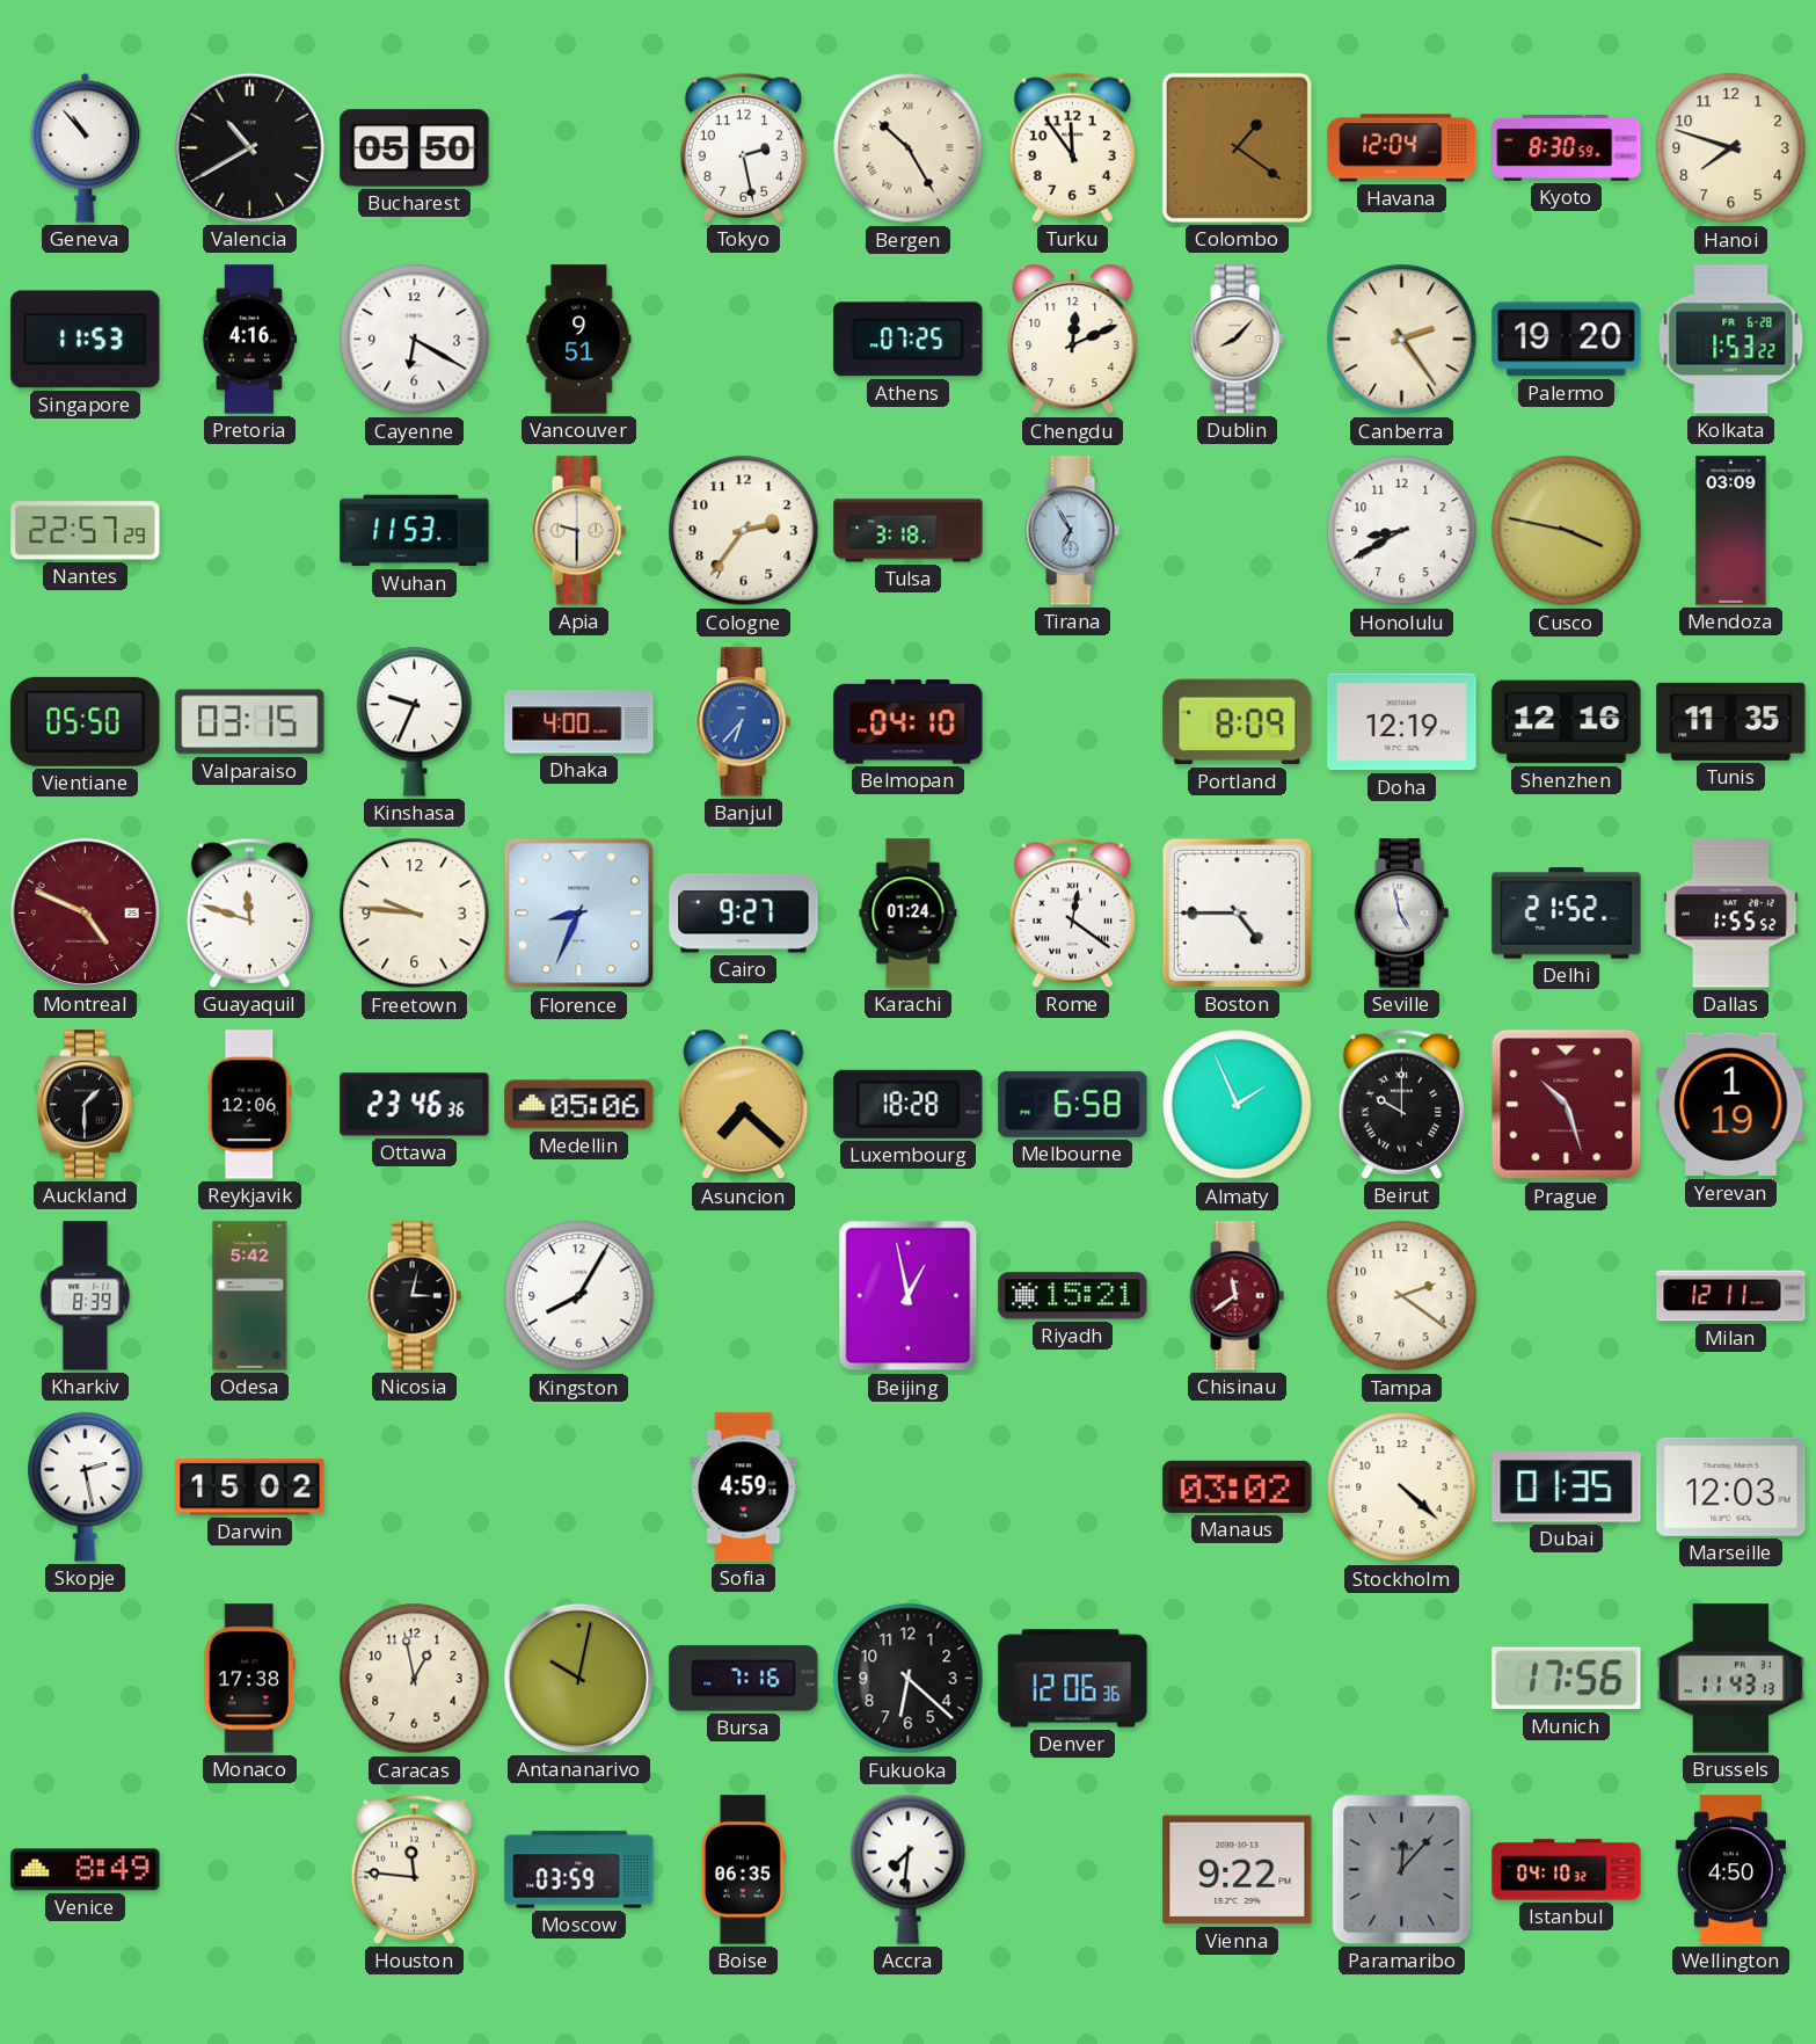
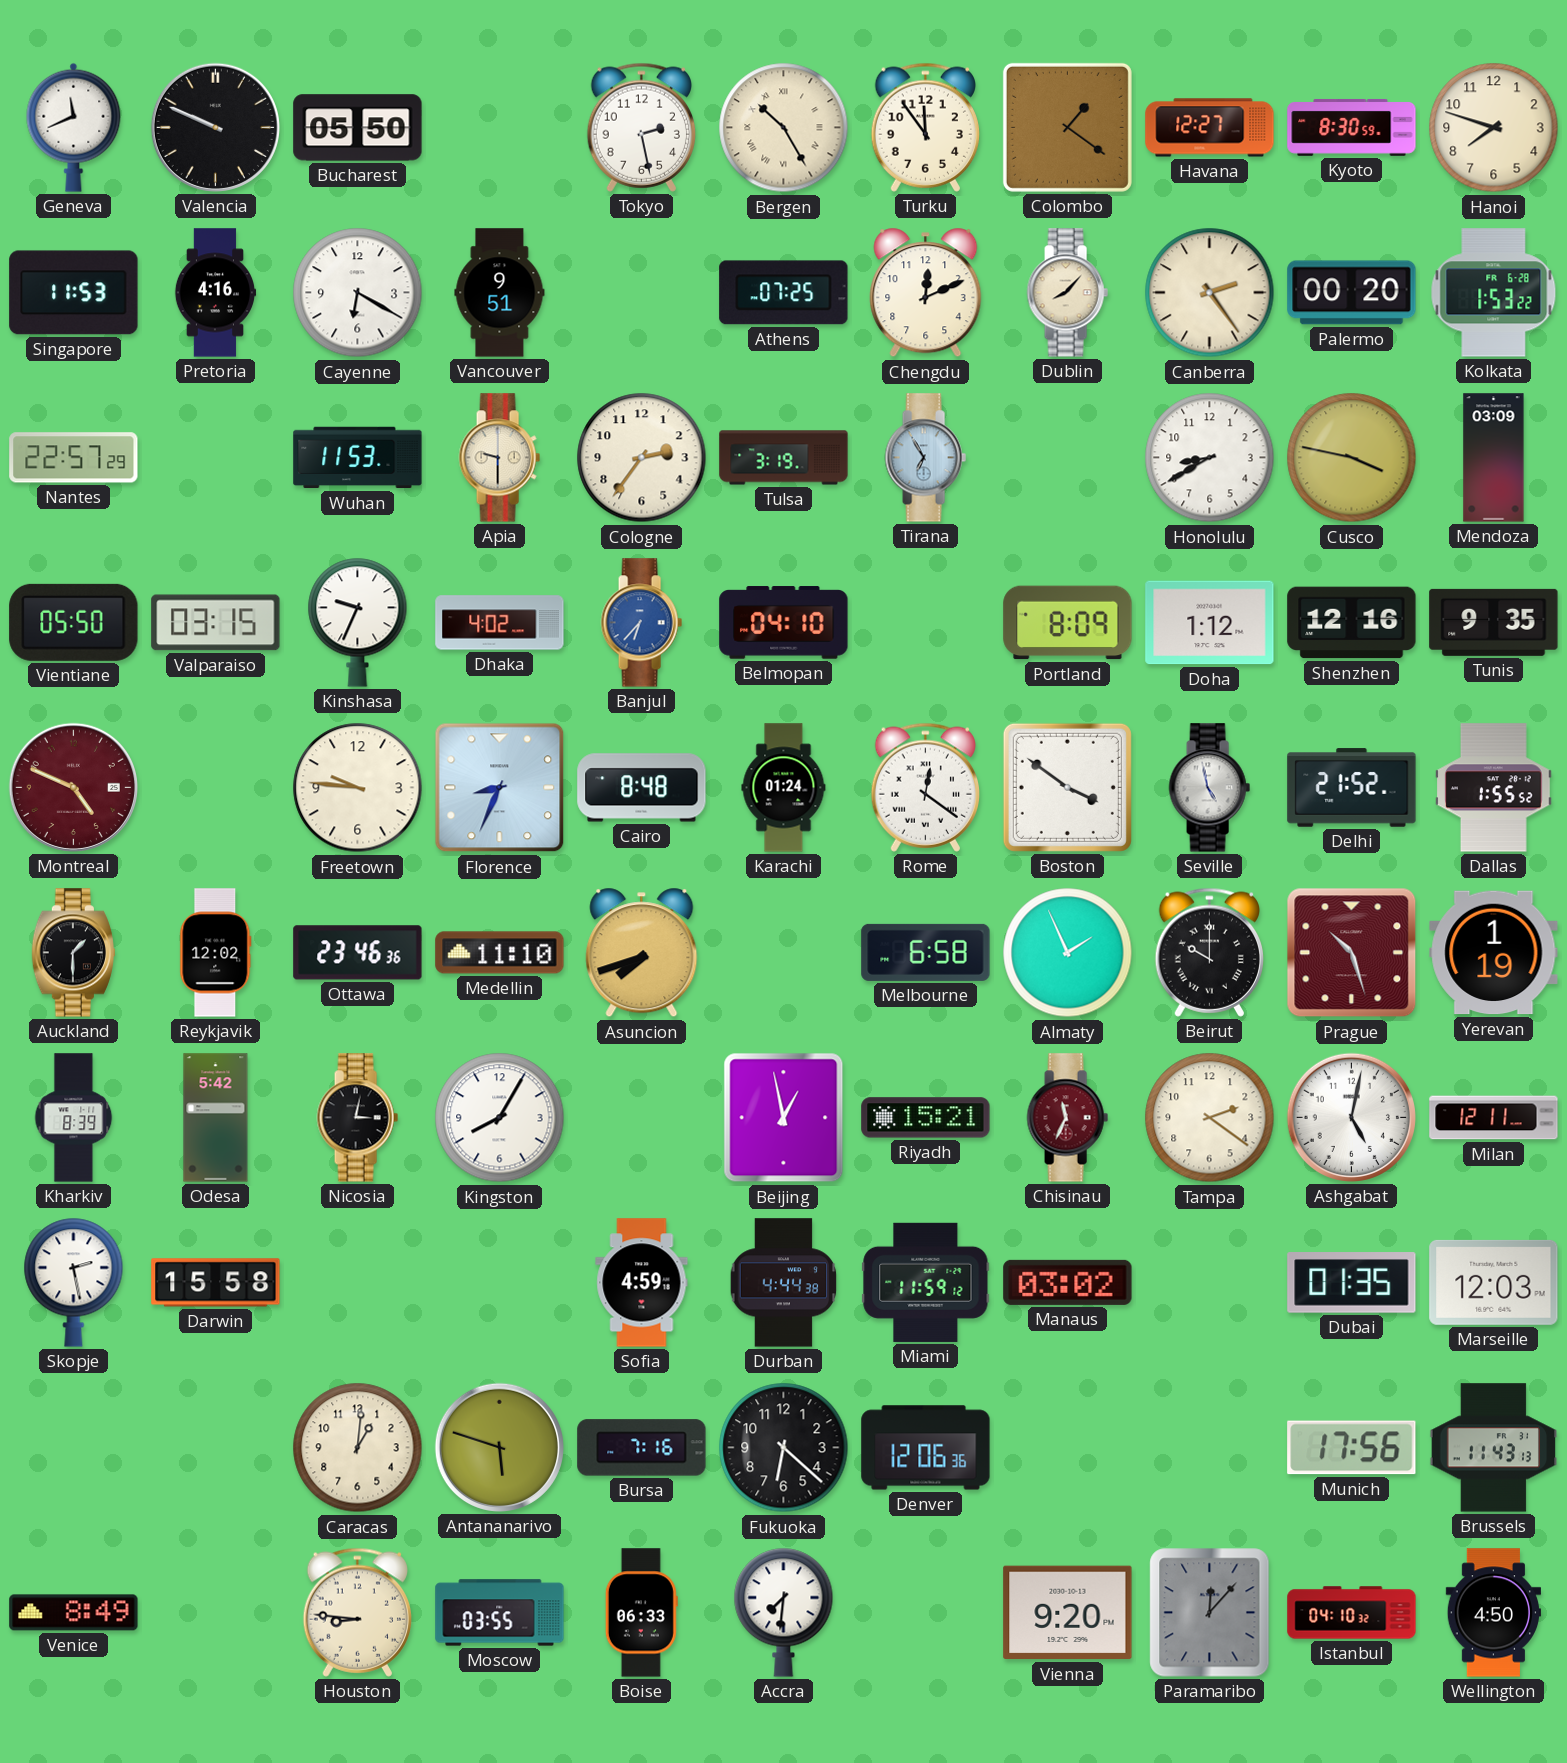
Geneva: 10:53 -> 11:41
Valencia: 10:40 -> 9:49
Havana: 12:04 -> 12:27
Palermo: 19:20 -> 00:20
Tulsa: 3:18 -> 3:19
Dhaka: 4:00 -> 4:02
Doha: 12:19 -> 1:12
Tunis: 11:35 -> 9:35
Guayaquil: 11:48 -> none
Cairo: 9:27 -> 8:48
Boston: 4:45 -> 3:51
Reykjavik: 12:06 -> 12:02
Medellin: 05:06 -> 11:10
Asuncion: 7:22 -> 7:42
Luxembourg: 18:28 -> none
Chisinau: 11:39 -> 11:34
Ashgabat: none -> 5:02
Darwin: 15:02 -> 15:58
Durban: none -> 4:44
Miami: none -> 11:59
Stockholm: 4:22 -> none
Monaco: 17:38 -> none
Caracas: 12:58 -> 1:01
Antananarivo: 10:02 -> 5:48
Houston: 11:46 -> 8:46
Moscow: 03:59 -> 03:55
Boise: 06:35 -> 06:33
Vienna: 9:22 -> 9:20
